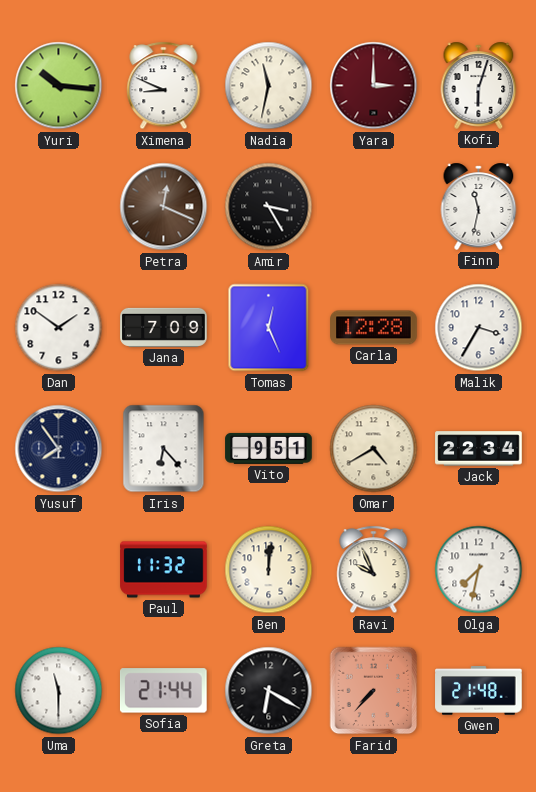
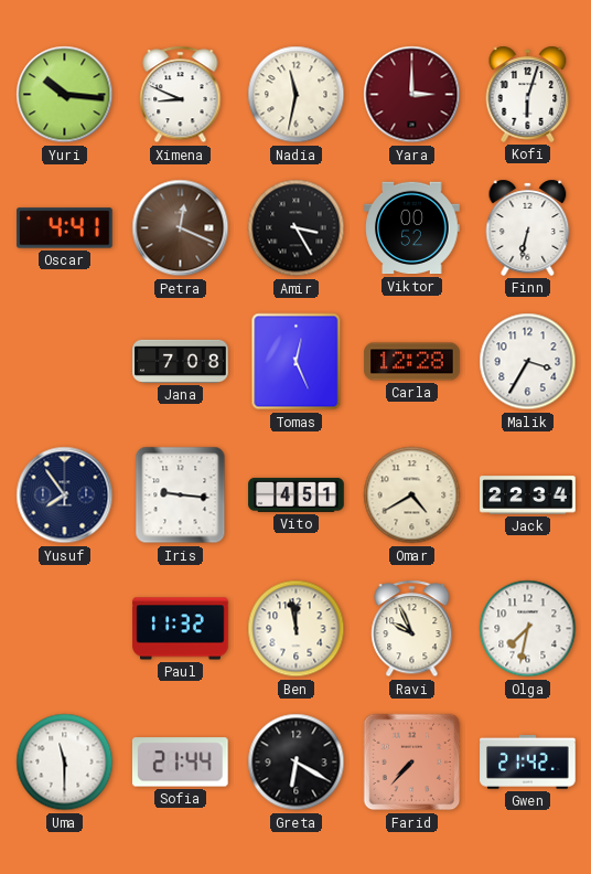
Oscar: none -> 4:41
Viktor: none -> 00:52
Finn: 11:32 -> 6:32
Dan: 1:51 -> none
Jana: 7:09 -> 7:08
Iris: 6:23 -> 9:16
Vito: 9:51 -> 4:51
Ben: 12:01 -> 11:58
Gwen: 21:48 -> 21:42
